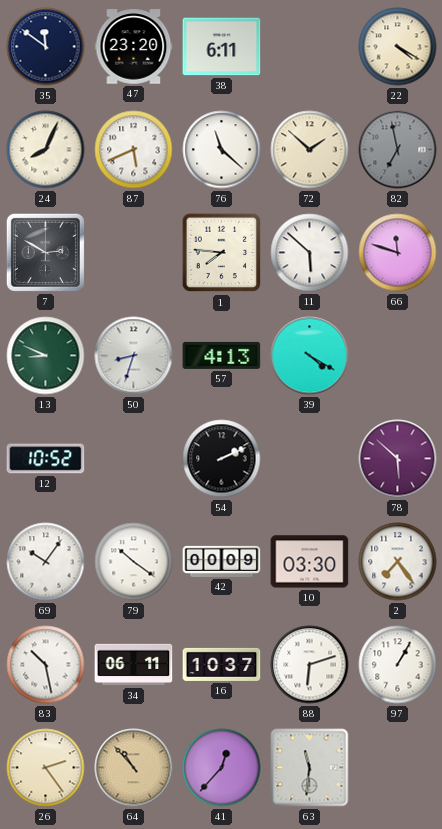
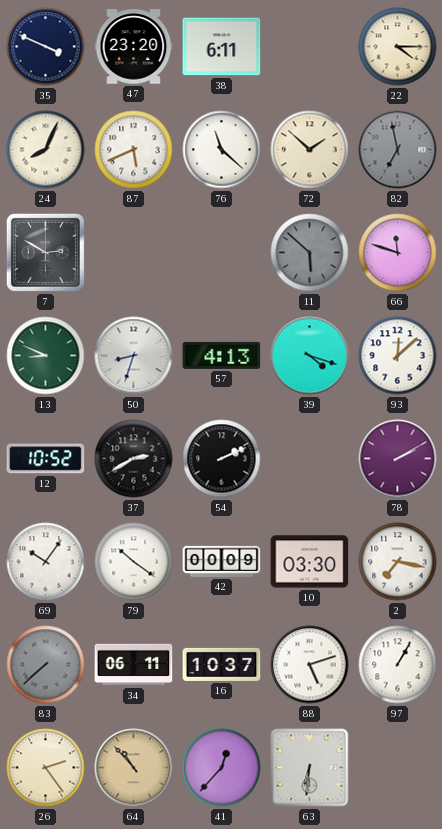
35: 11:51 -> 3:49
22: 4:20 -> 4:15
1: 7:46 -> none
11 dial: white -> grey
39: 4:20 -> 4:18
93: none -> 12:08
37: none -> 2:40
78: 5:52 -> 2:10
2: 7:24 -> 7:17
83: 10:28 -> 7:38
83 dial: white -> grey
88: 6:12 -> 5:12
63: 11:31 -> 6:31
